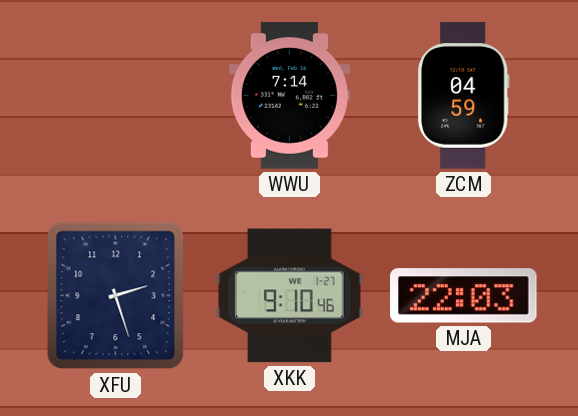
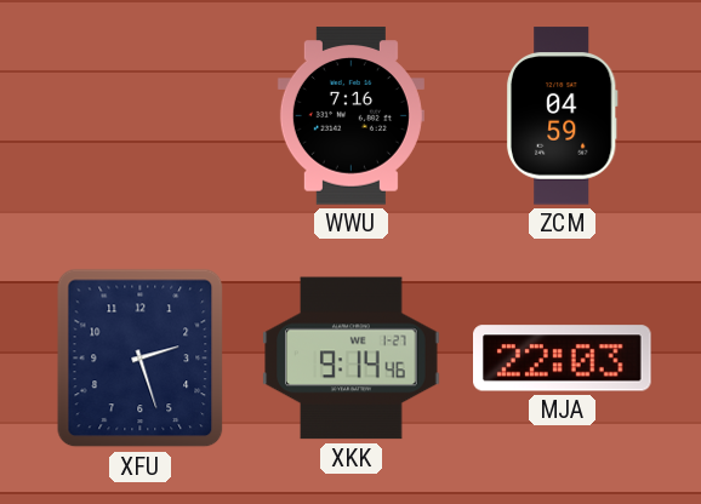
WWU: 7:14 -> 7:16
XKK: 9:10 -> 9:14
